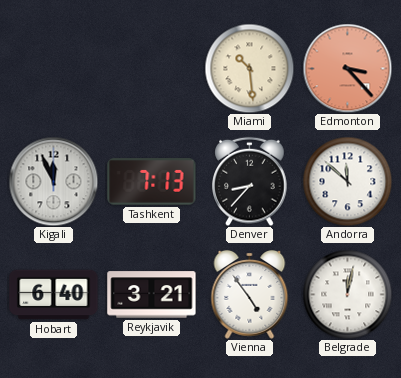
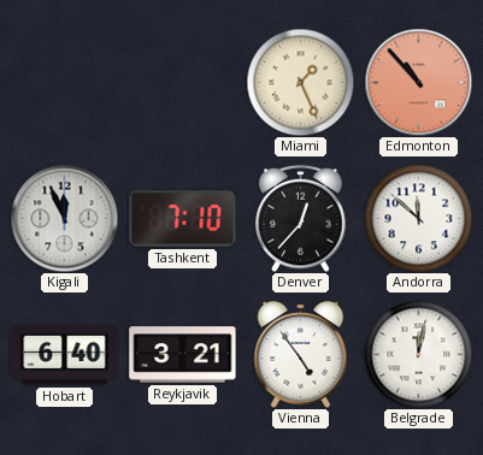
Miami: 10:29 -> 1:26
Edmonton: 3:23 -> 10:53
Tashkent: 7:13 -> 7:10
Denver: 8:37 -> 12:37
